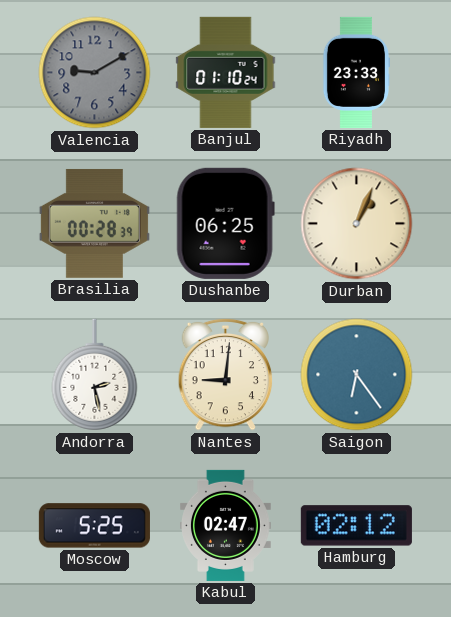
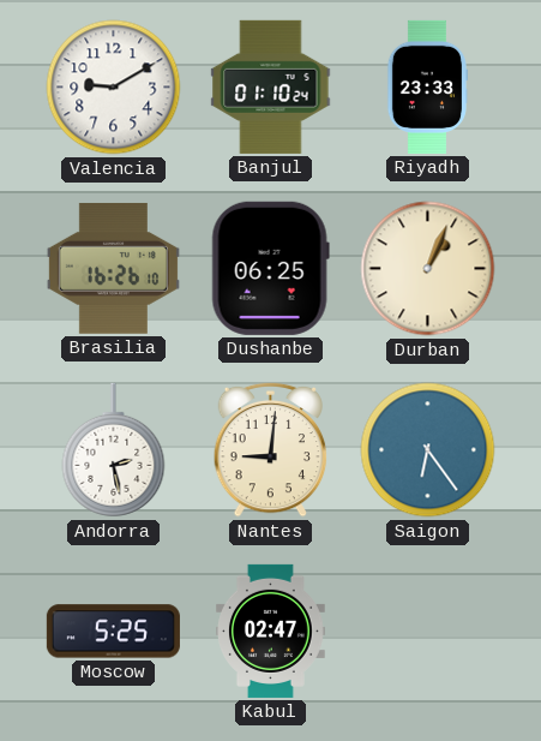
Valencia dial: grey -> white
Brasilia: 00:28 -> 16:26
Hamburg: 02:12 -> none
